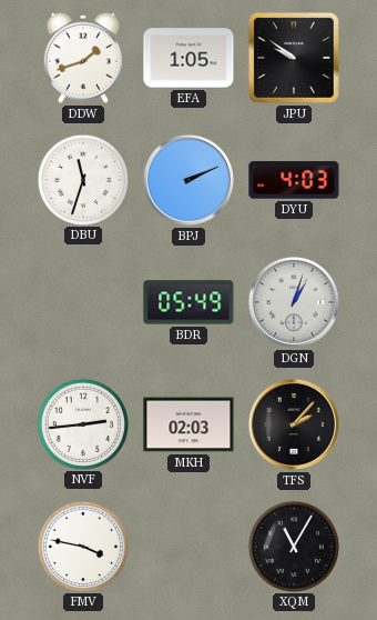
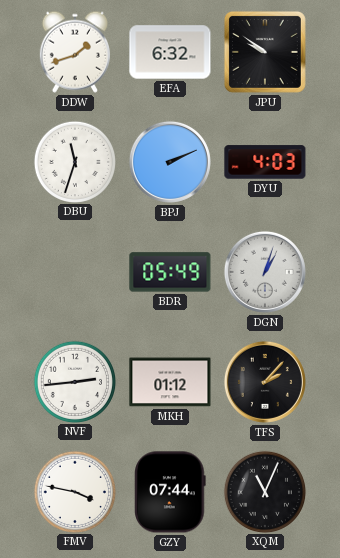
EFA: 1:05 -> 6:32
MKH: 02:03 -> 01:12
GZY: none -> 07:44
XQM: 11:05 -> 11:04
